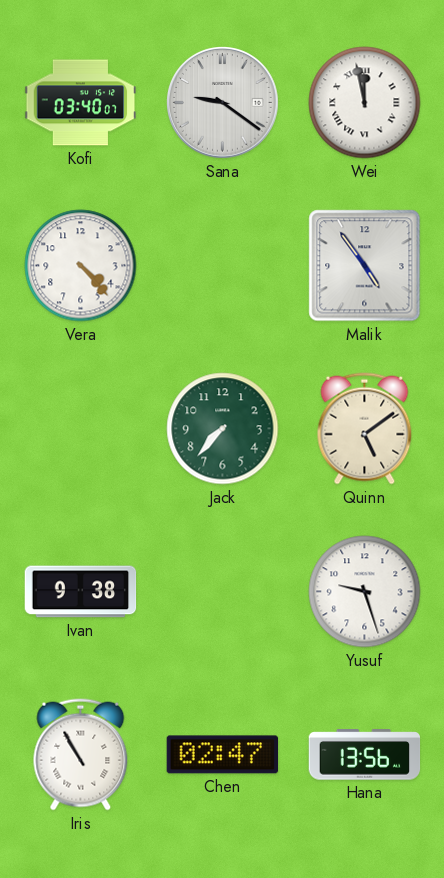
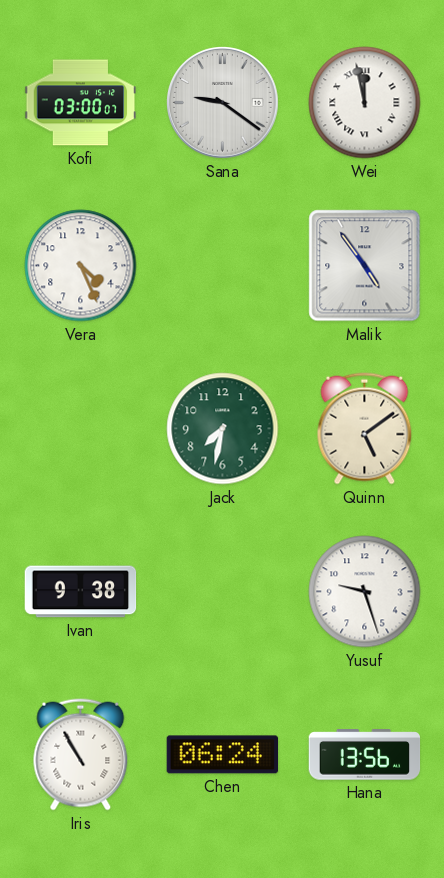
Kofi: 03:40 -> 03:00
Vera: 4:23 -> 4:26
Jack: 7:37 -> 7:32
Chen: 02:47 -> 06:24
